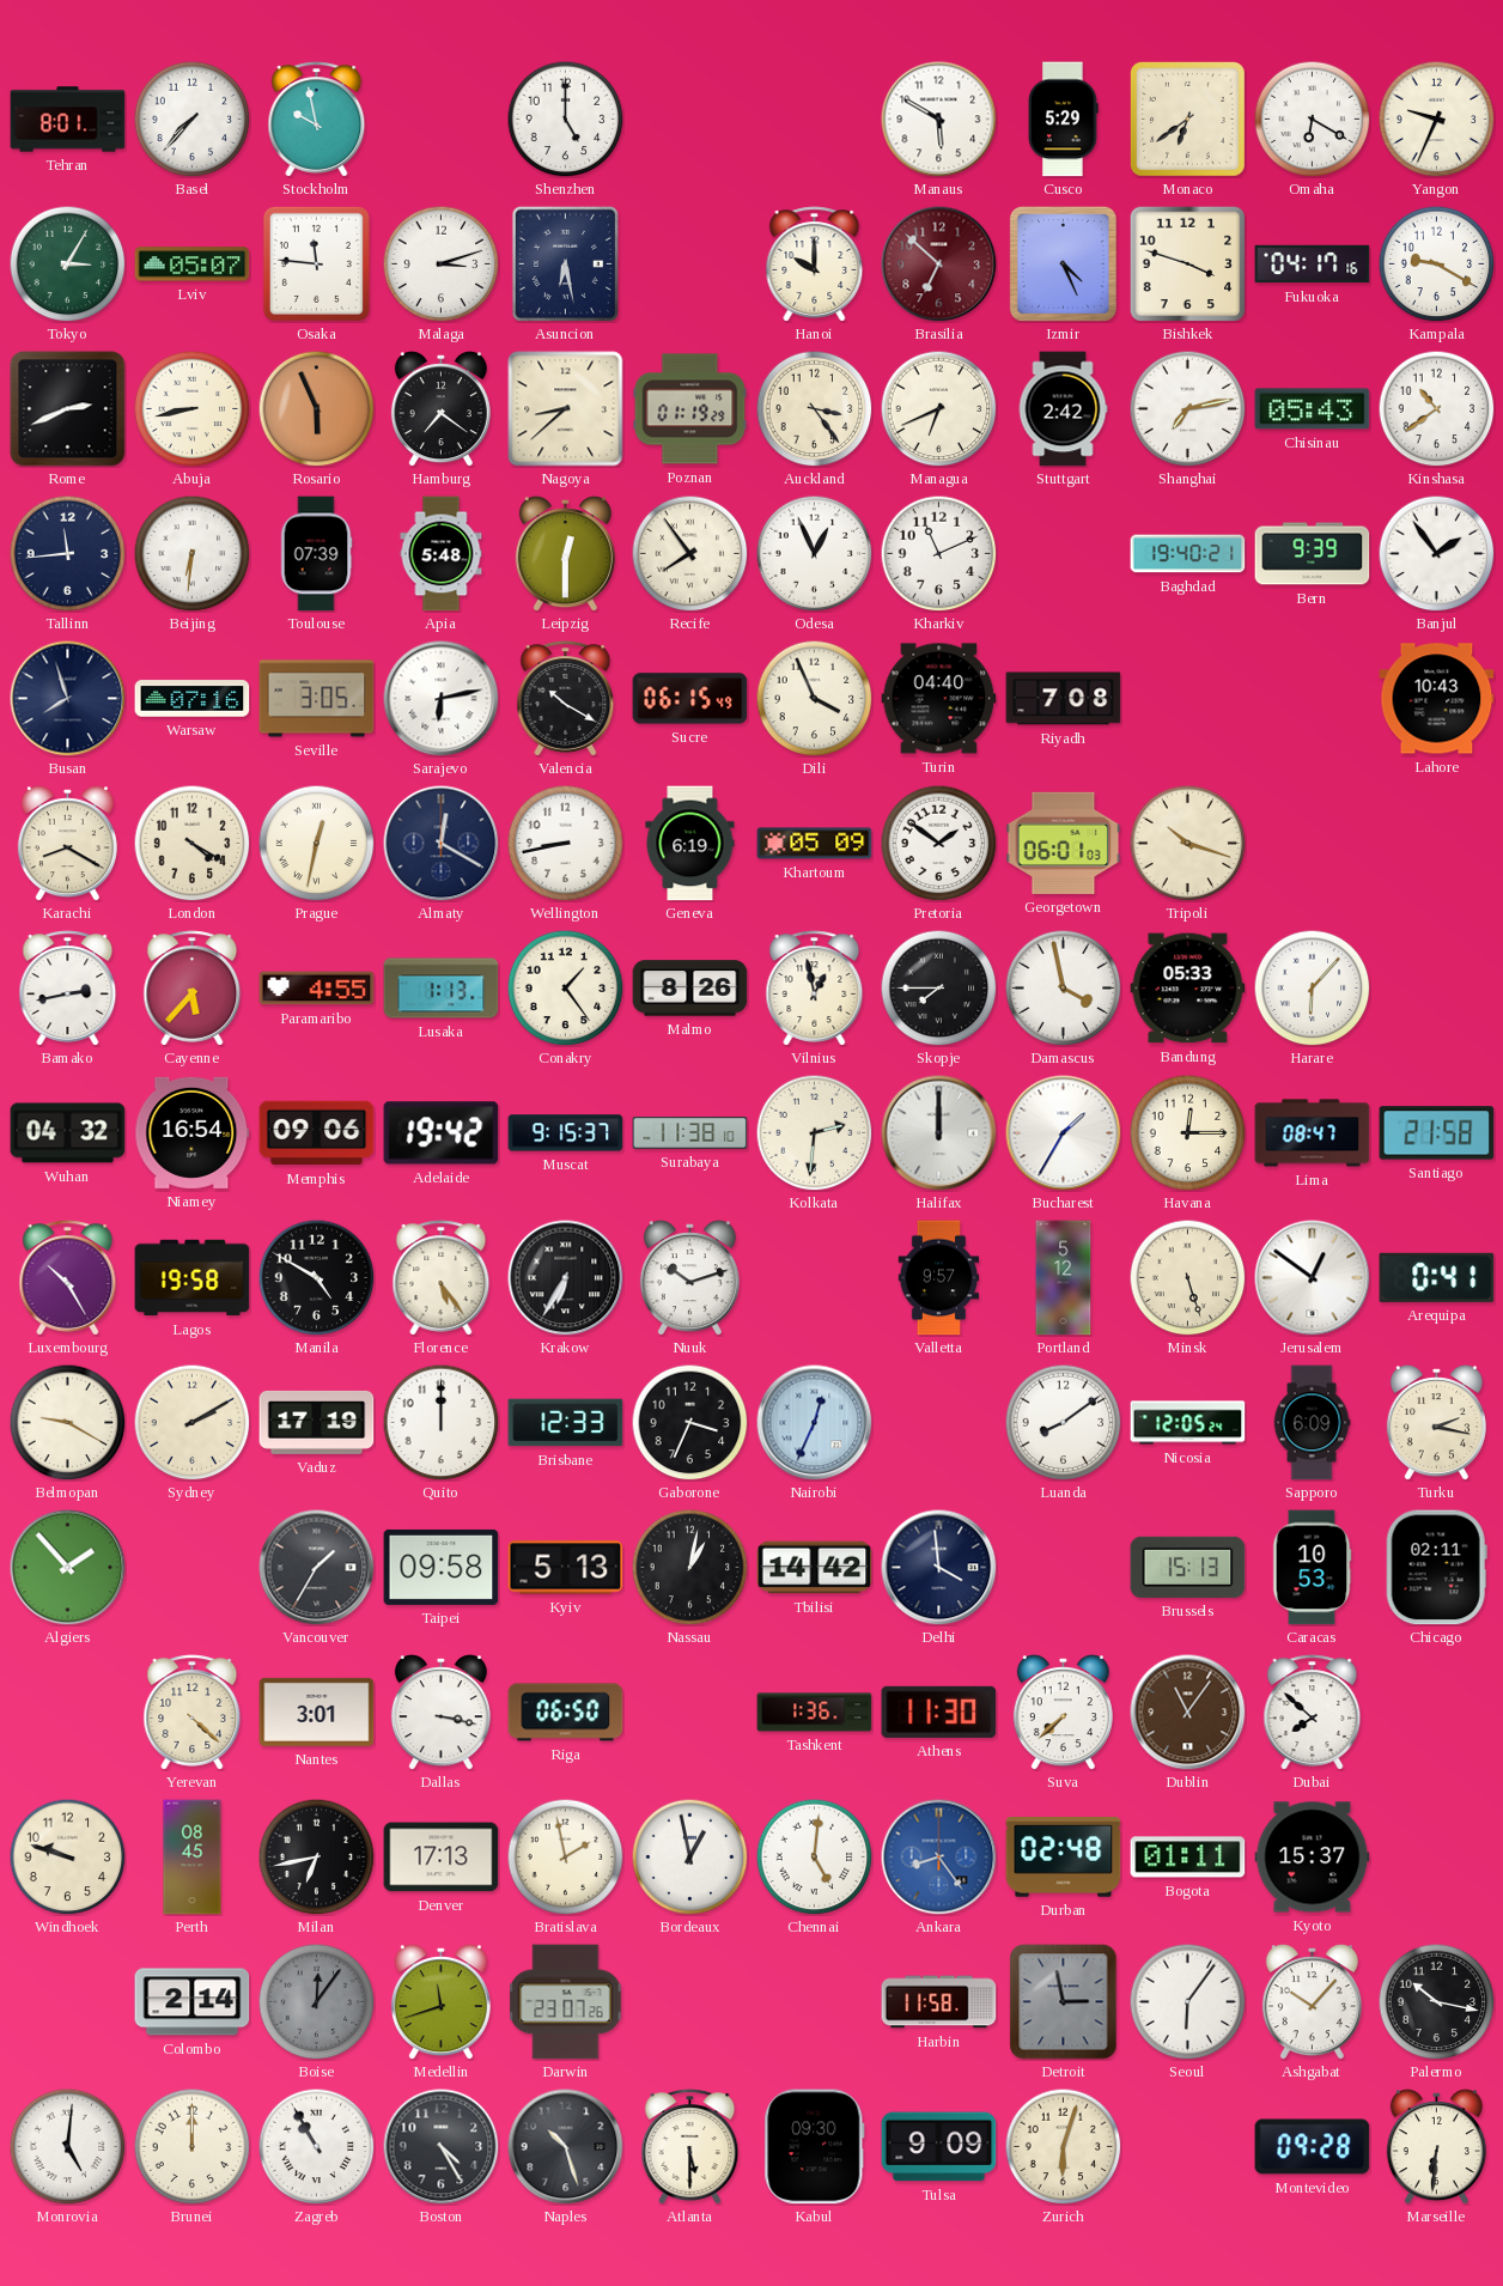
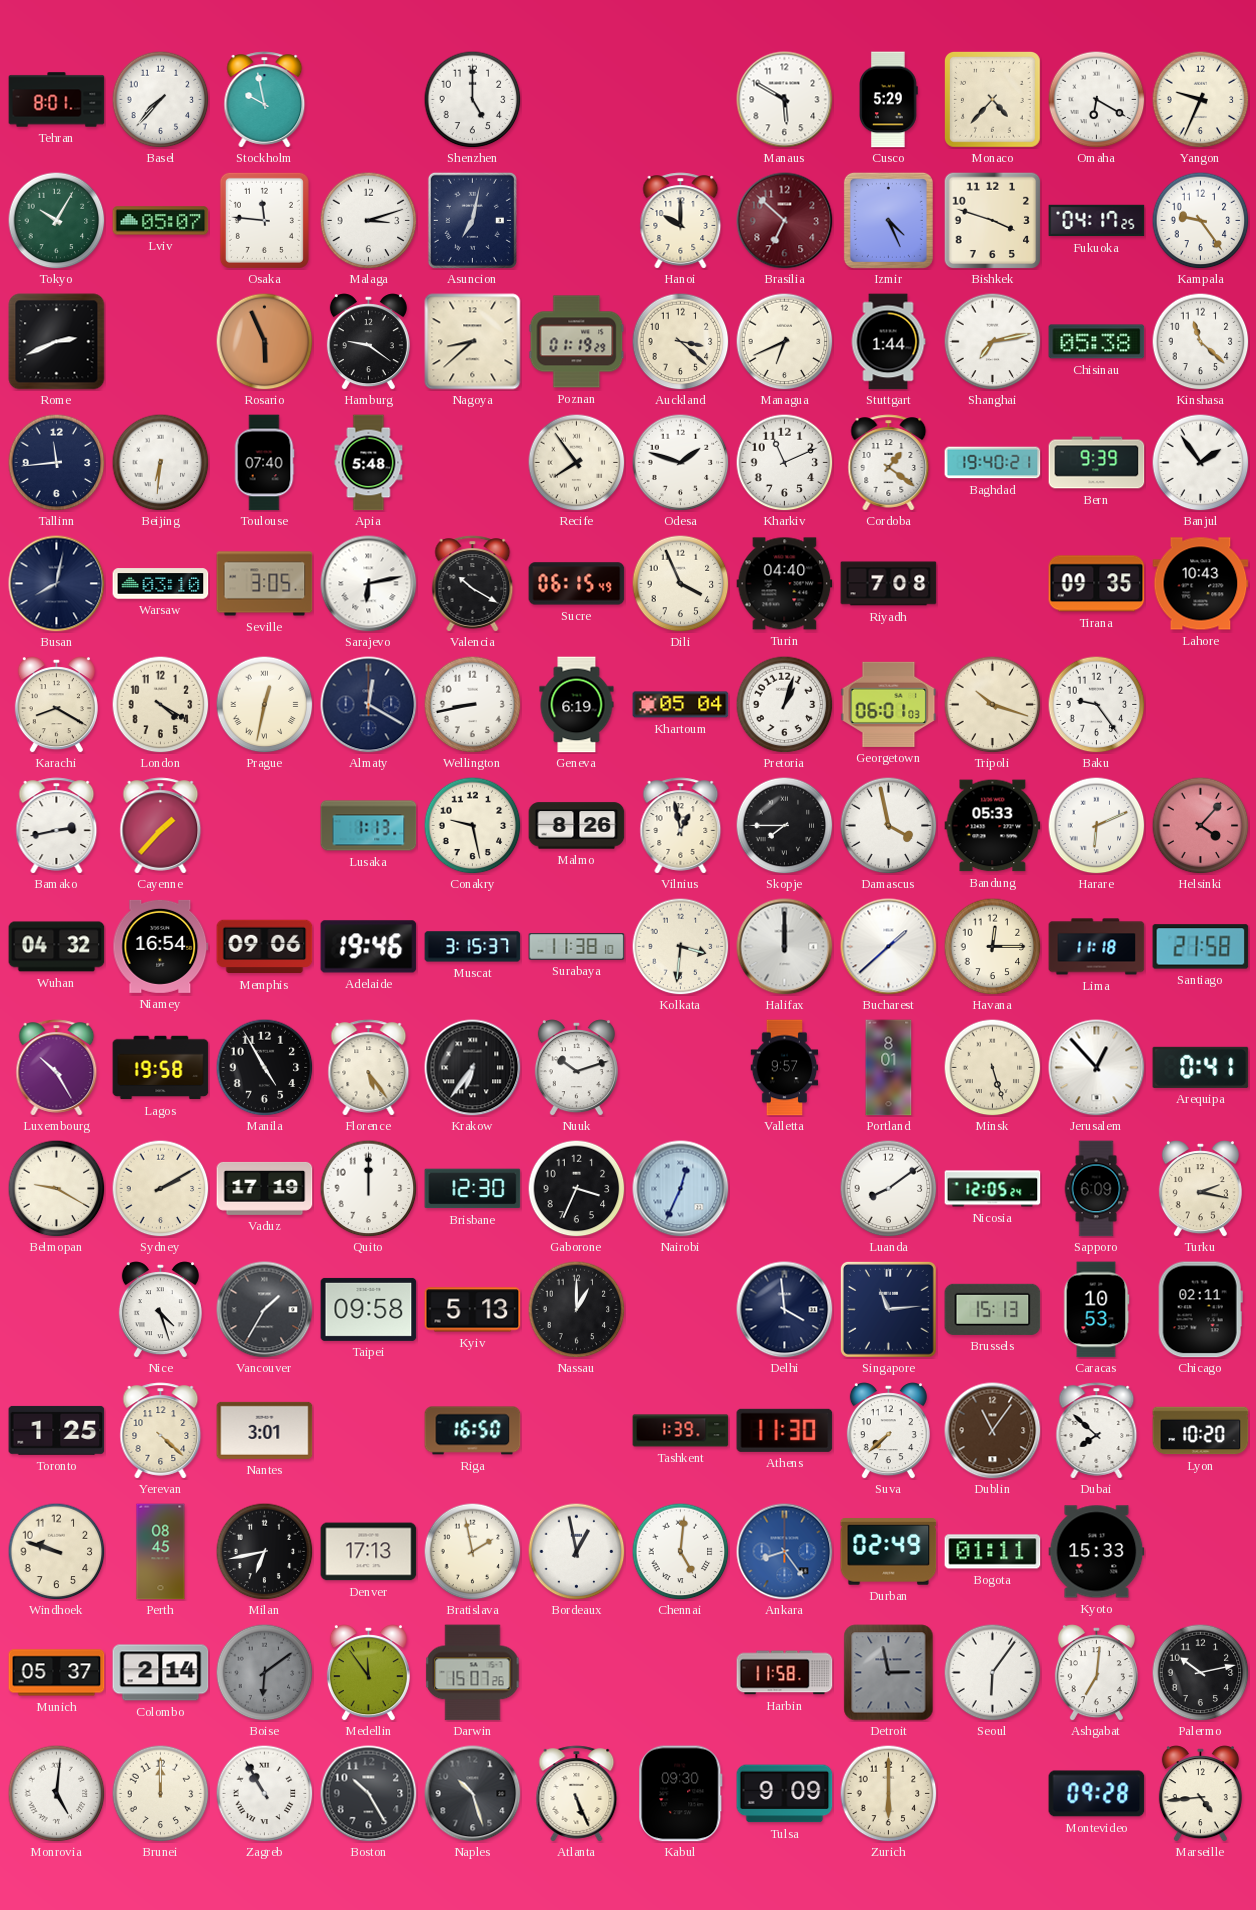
Monaco: 6:39 -> 4:37
Tokyo: 3:05 -> 10:05
Asuncion: 6:28 -> 7:02
Fukuoka: 04:17:16 -> 04:17:25
Kampala: 9:20 -> 9:24
Abuja: 8:43 -> none
Hamburg: 7:21 -> 9:21
Auckland: 3:24 -> 3:22
Stuttgart: 2:42 -> 1:44
Chisinau: 05:43 -> 05:38
Kinshasa: 10:39 -> 11:22
Toulouse: 07:39 -> 07:40
Leipzig: 12:30 -> none
Odesa: 12:56 -> 1:48
Cordoba: none -> 1:21
Busan: 7:57 -> 8:02
Warsaw: 07:16 -> 03:10
Tirana: none -> 09:35
Khartoum: 05:09 -> 05:04
Pretoria: 1:51 -> 1:03
Baku: none -> 9:24
Cayenne: 5:37 -> 1:37
Paramaribo: 4:55 -> none
Conakry: 1:24 -> 9:28
Harare: 6:07 -> 6:11
Helsinki: none -> 4:07
Adelaide: 19:42 -> 19:46
Muscat: 9:15 -> 3:15
Kolkata: 2:31 -> 3:31
Bucharest: 1:35 -> 1:38
Lima: 08:47 -> 11:18
Manila: 4:50 -> 4:55
Krakow: 6:35 -> 6:36
Portland: 5:12 -> 8:01
Jerusalem: 12:51 -> 12:53
Brisbane: 12:33 -> 12:30
Algiers: 1:53 -> none
Nice: none -> 4:27
Nassau: 1:02 -> 1:00
Tbilisi: 14:42 -> none
Singapore: none -> 11:14
Toronto: none -> 1:25
Dallas: 3:17 -> none
Riga: 06:50 -> 16:50
Tashkent: 1:36 -> 1:39
Lyon: none -> 10:20
Durban: 02:48 -> 02:49
Kyoto: 15:37 -> 15:33
Munich: none -> 05:37
Boise: 12:06 -> 6:09
Medellin: 11:42 -> 11:54
Darwin: 23:07 -> 15:07
Ashgabat: 10:07 -> 7:01
Palermo: 10:17 -> 10:13
Boston: 4:25 -> 10:25
Atlanta: 5:30 -> 5:26
Zurich: 6:03 -> 6:00
Marseille: 6:31 -> 4:44
